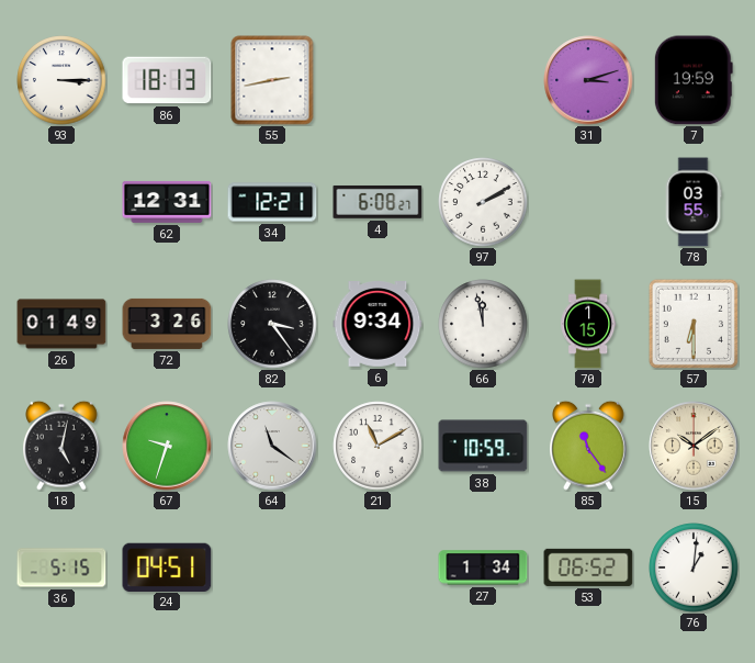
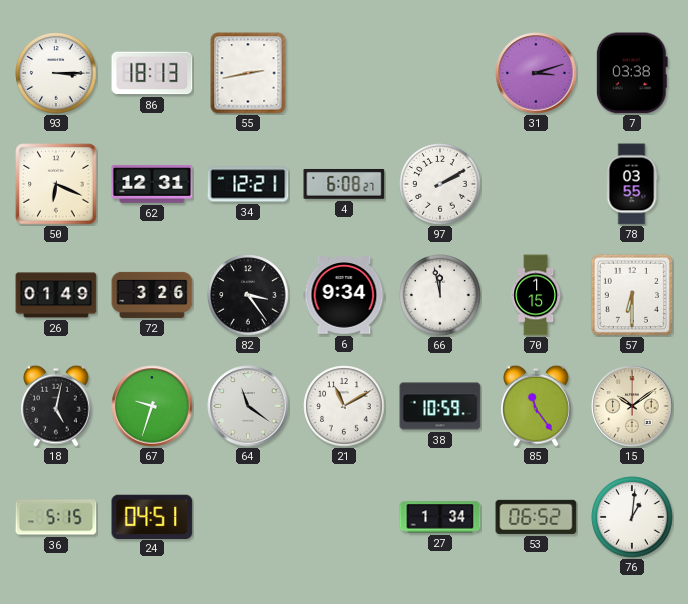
7: 19:59 -> 03:38
50: none -> 6:19
